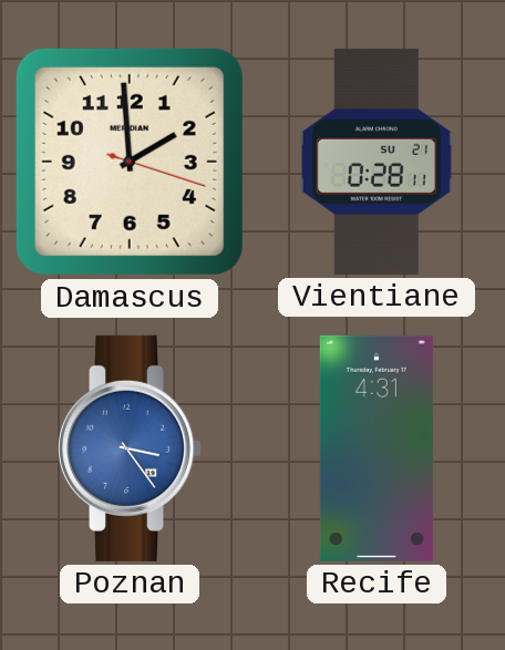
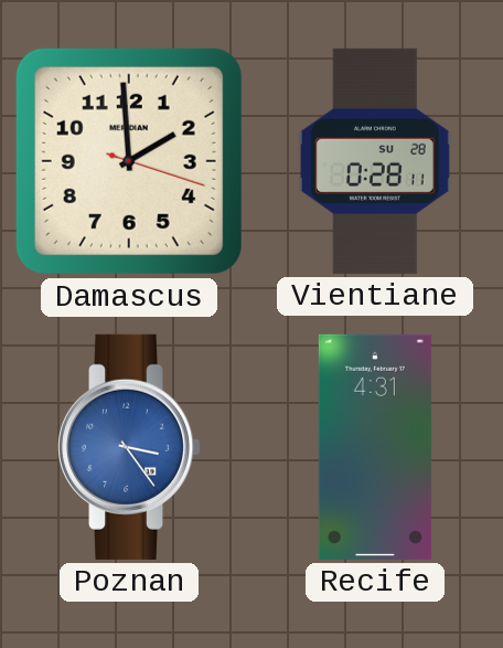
Vientiane date: SU 21 -> SU 28
